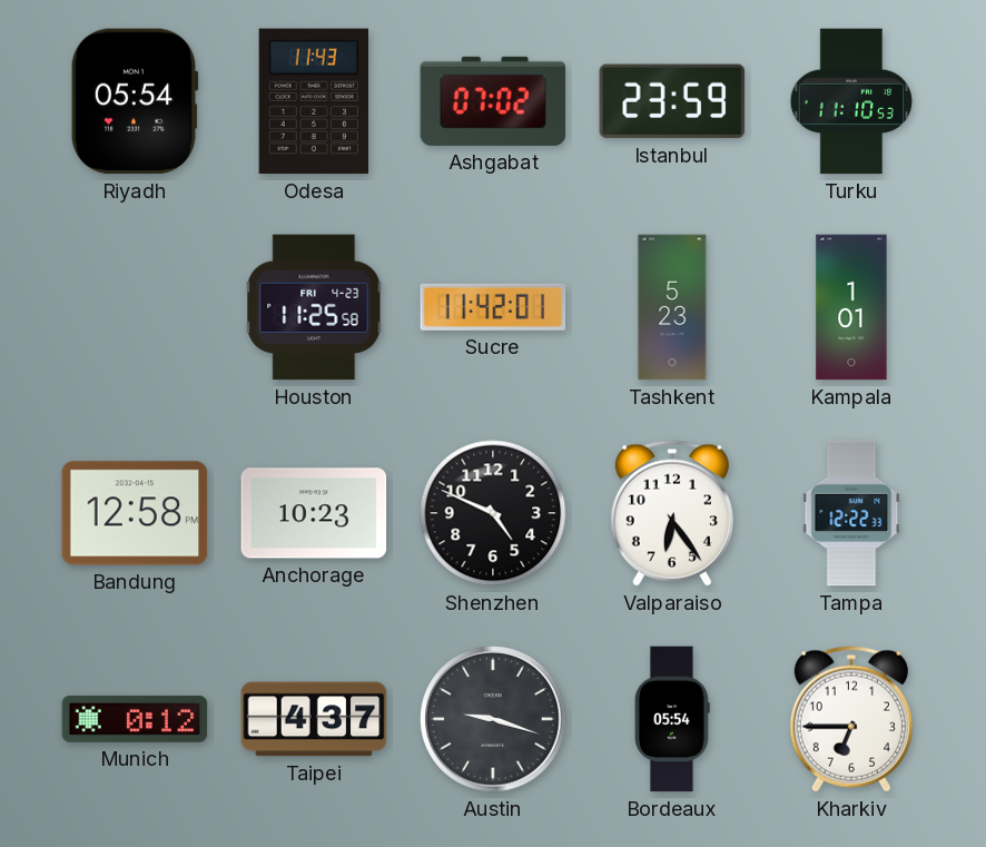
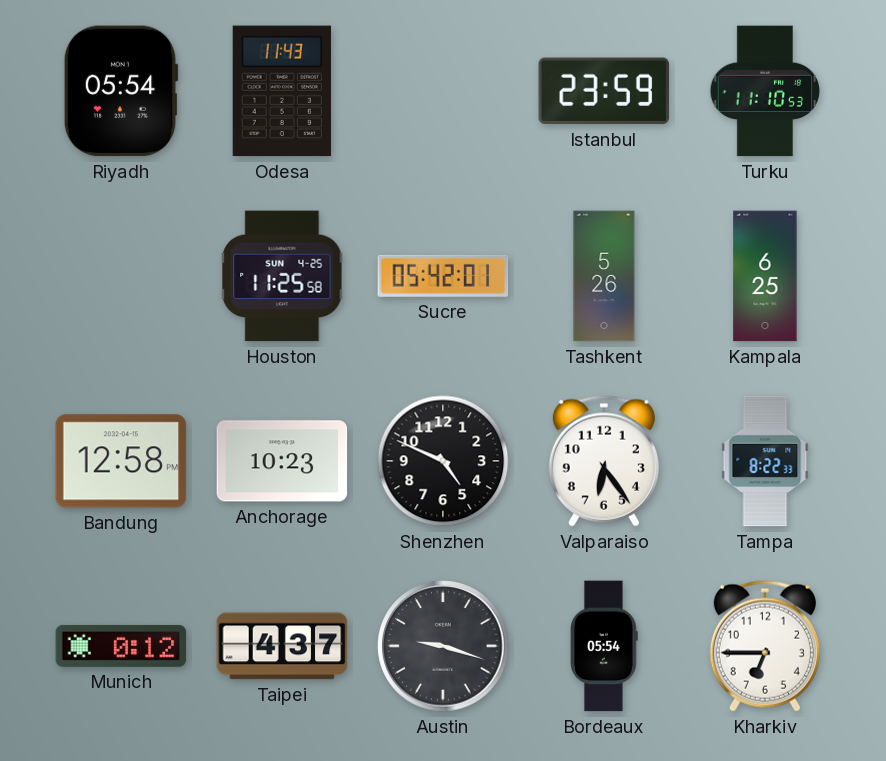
Ashgabat: 07:02 -> none
Houston date: FRI 4-23 -> SUN 4-25
Sucre: 11:42 -> 05:42
Tashkent: 5:23 -> 5:26
Kampala: 1:01 -> 6:25
Tampa: 12:22 -> 8:22
